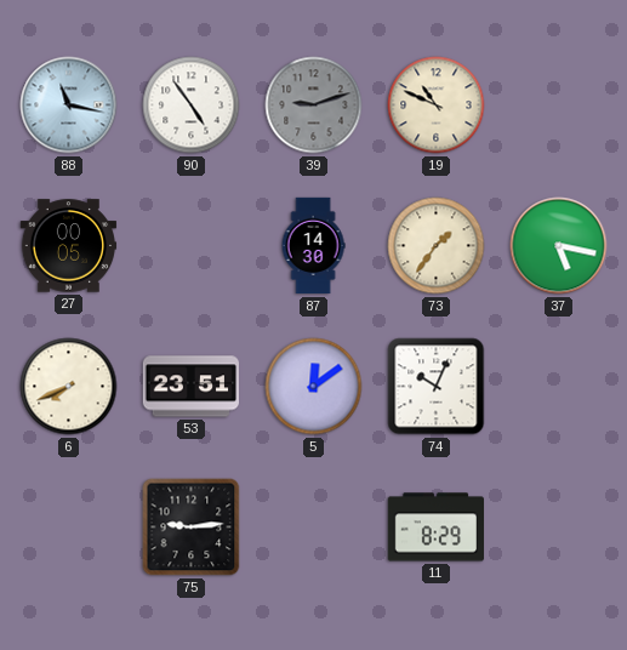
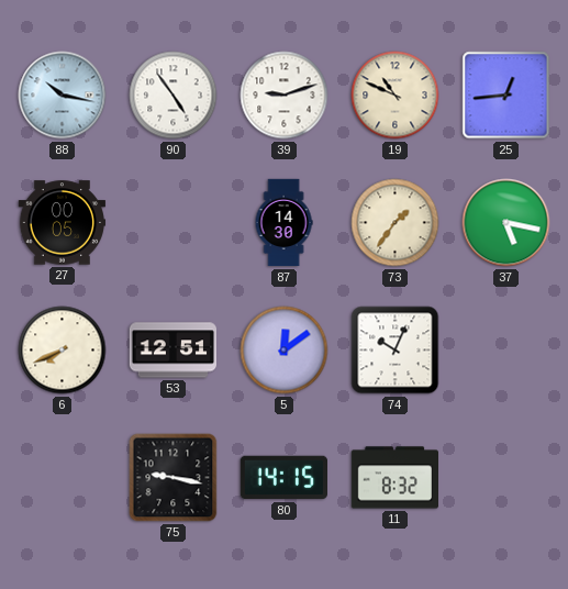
88: 11:17 -> 10:17
39 dial: grey -> white
25: none -> 12:44
53: 23:51 -> 12:51
75: 9:14 -> 9:17
80: none -> 14:15
11: 8:29 -> 8:32
